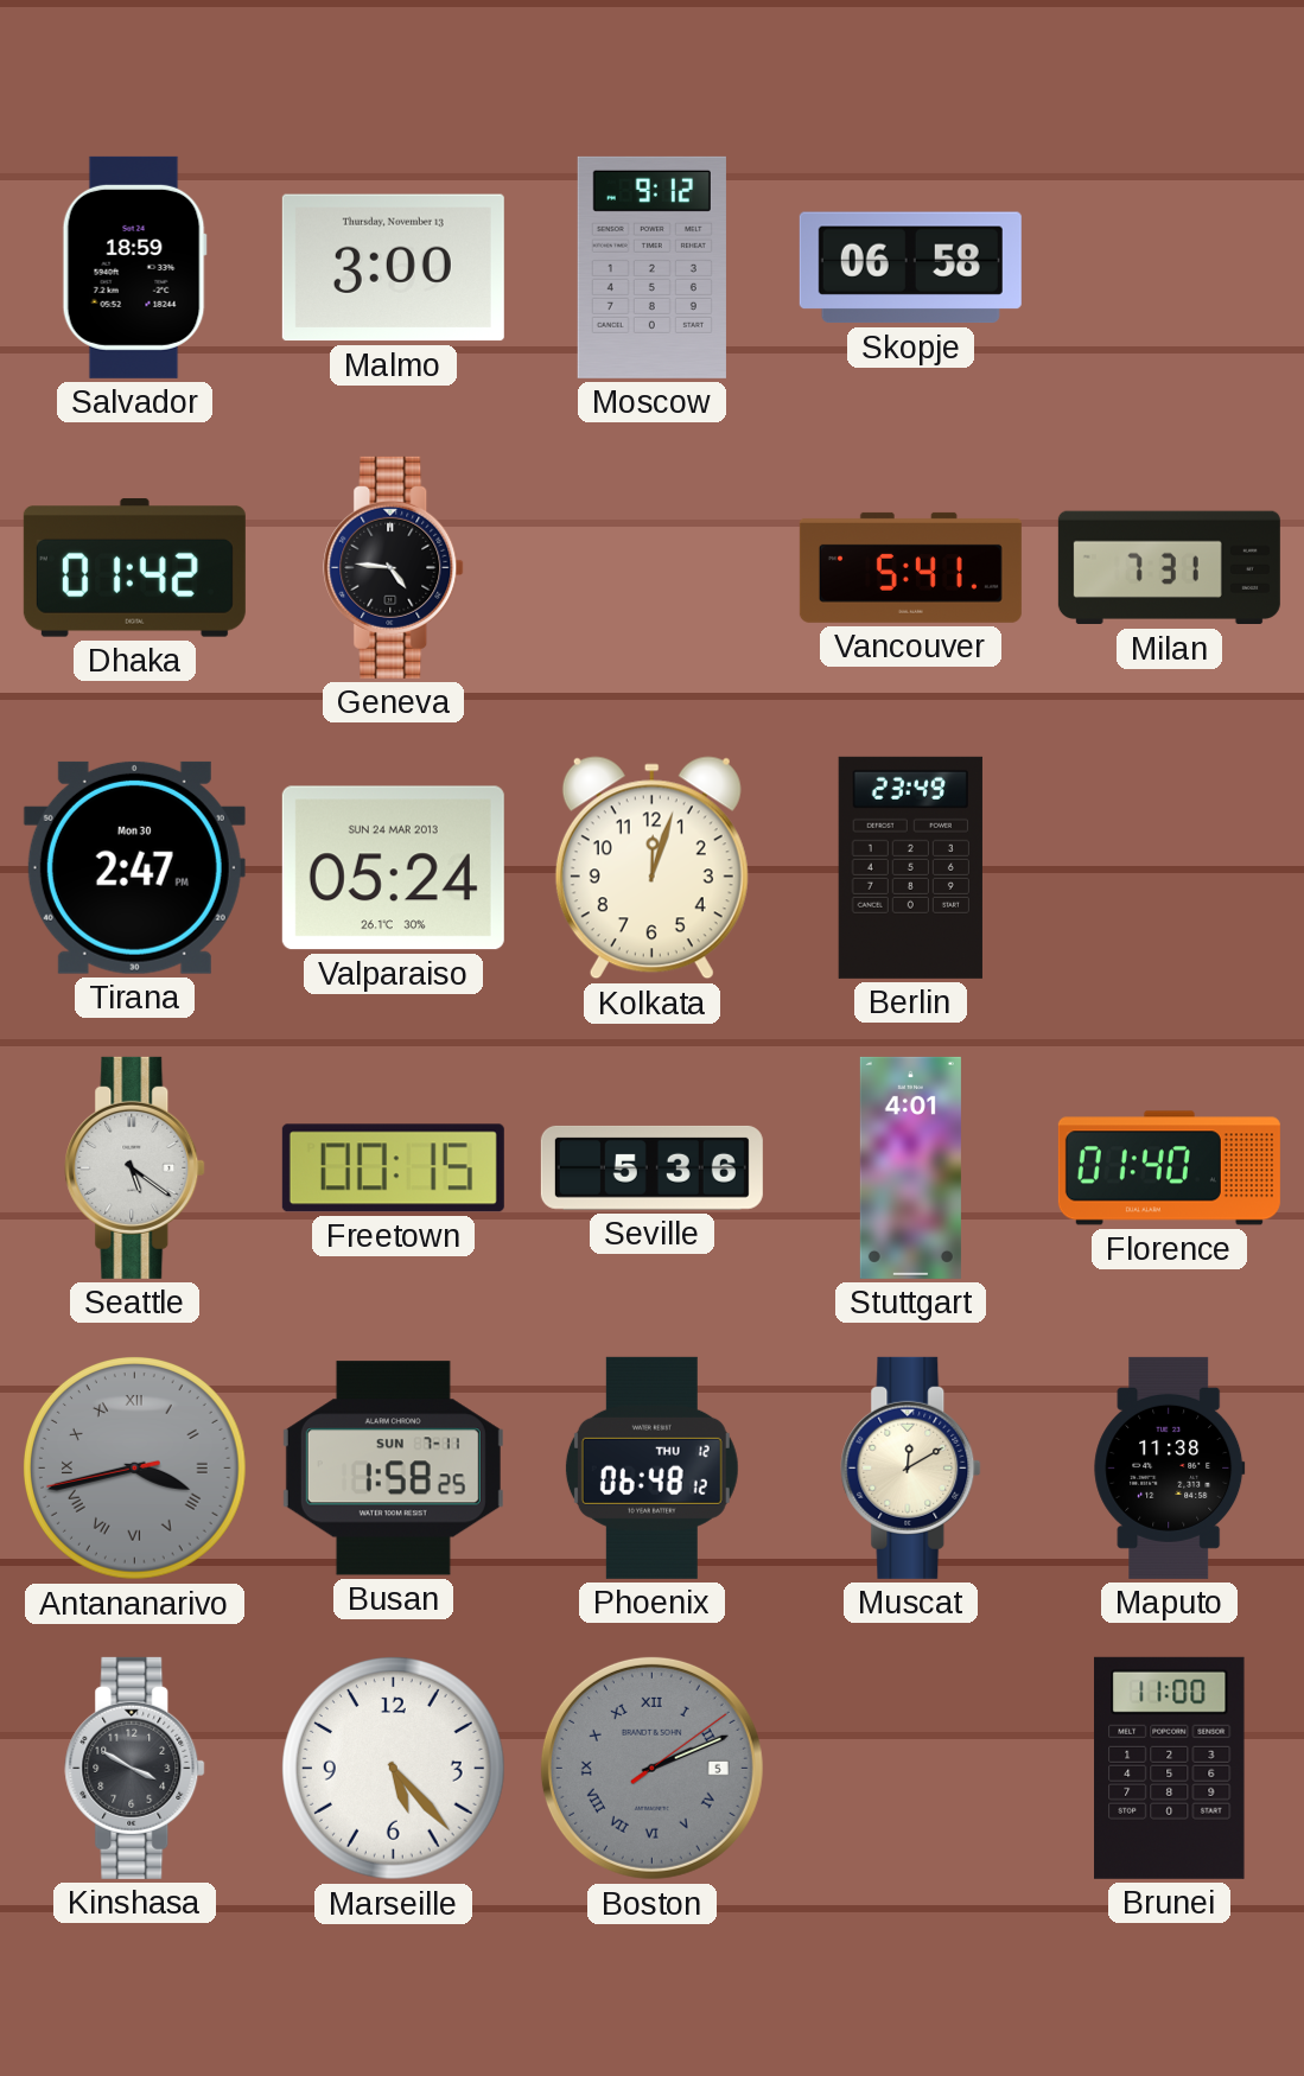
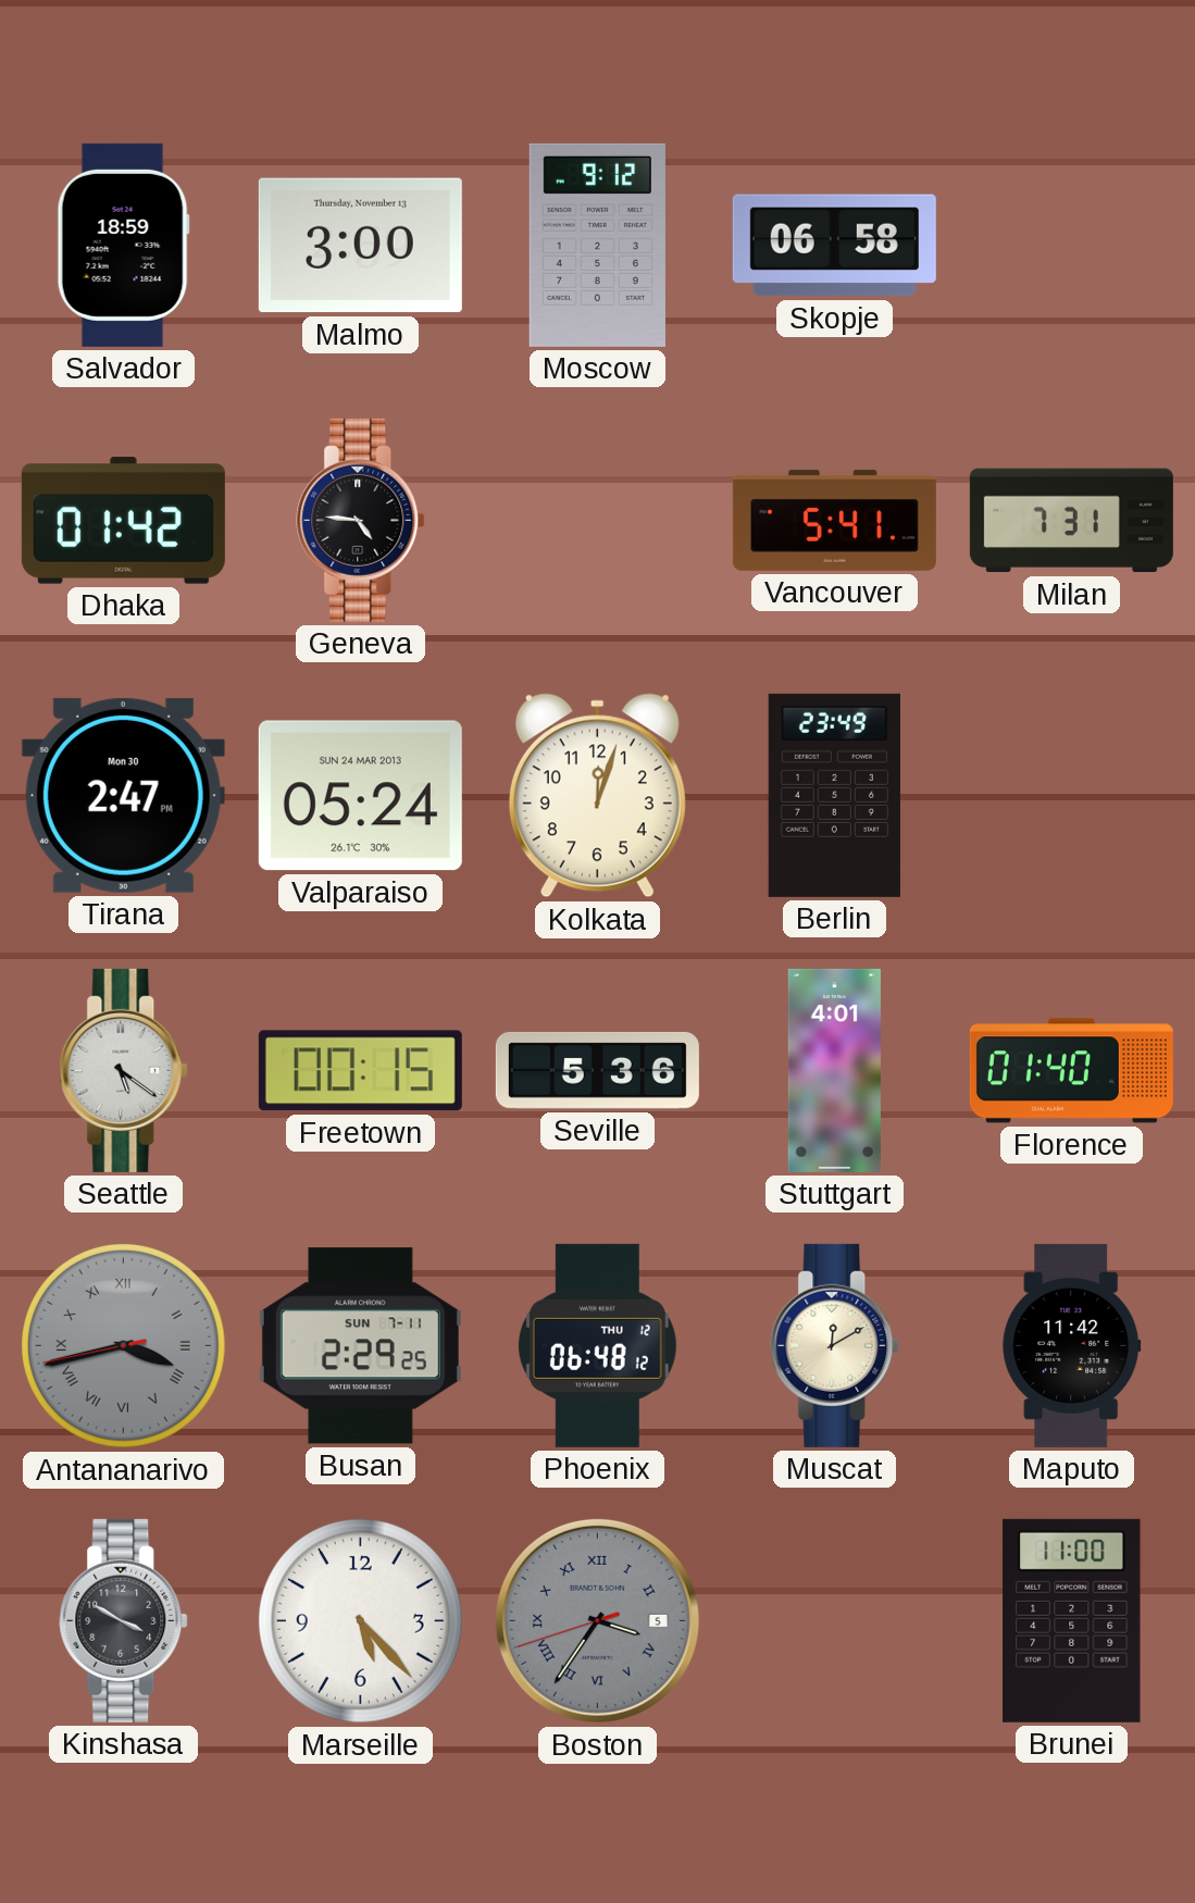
Busan: 1:58 -> 2:29
Maputo: 11:38 -> 11:42
Boston: 2:11 -> 3:35
